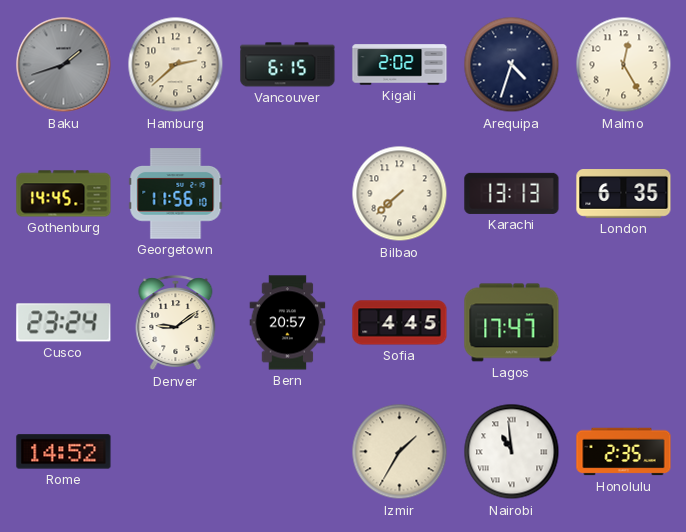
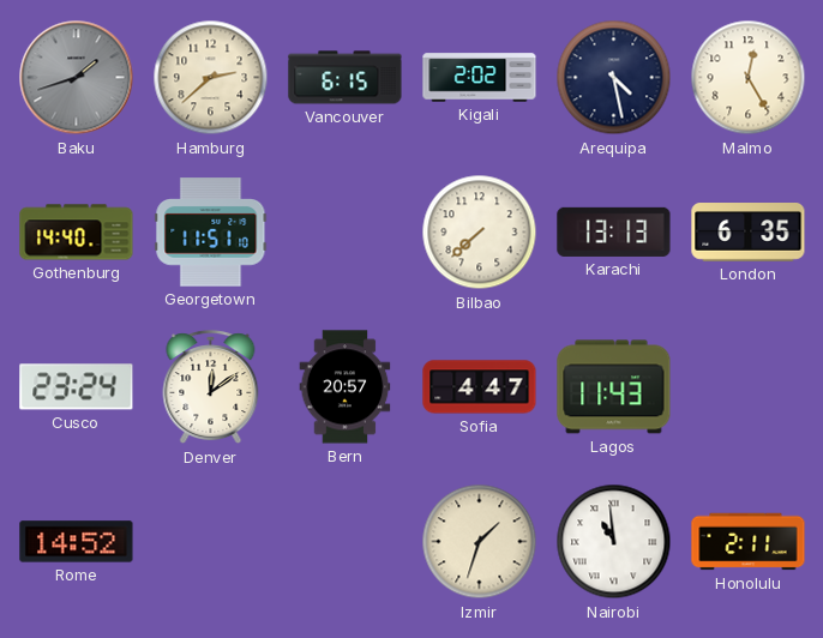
Arequipa: 4:33 -> 4:28
Gothenburg: 14:45 -> 14:40
Georgetown: 11:56 -> 11:51
Denver: 9:09 -> 12:09
Sofia: 4:45 -> 4:47
Lagos: 17:47 -> 11:43
Izmir: 1:35 -> 1:33
Honolulu: 2:35 -> 2:11
